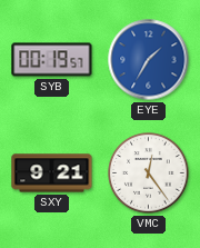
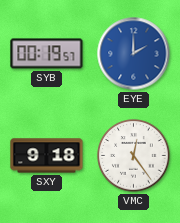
EYE: 1:35 -> 2:00
SXY: 9:21 -> 9:18
